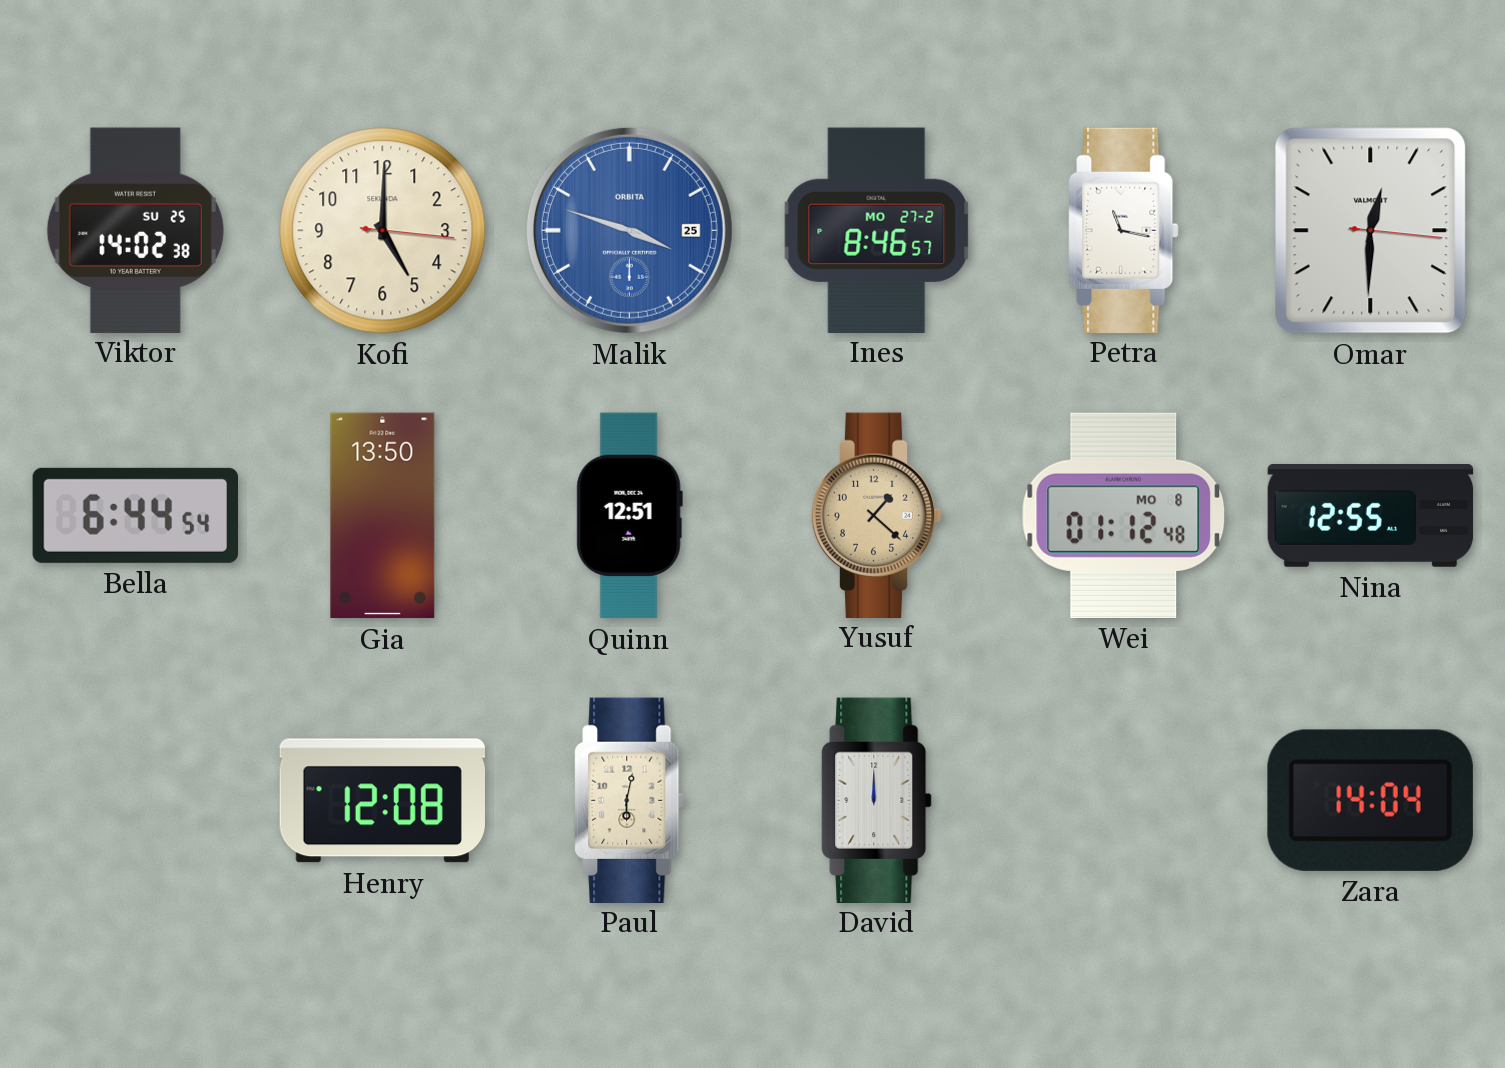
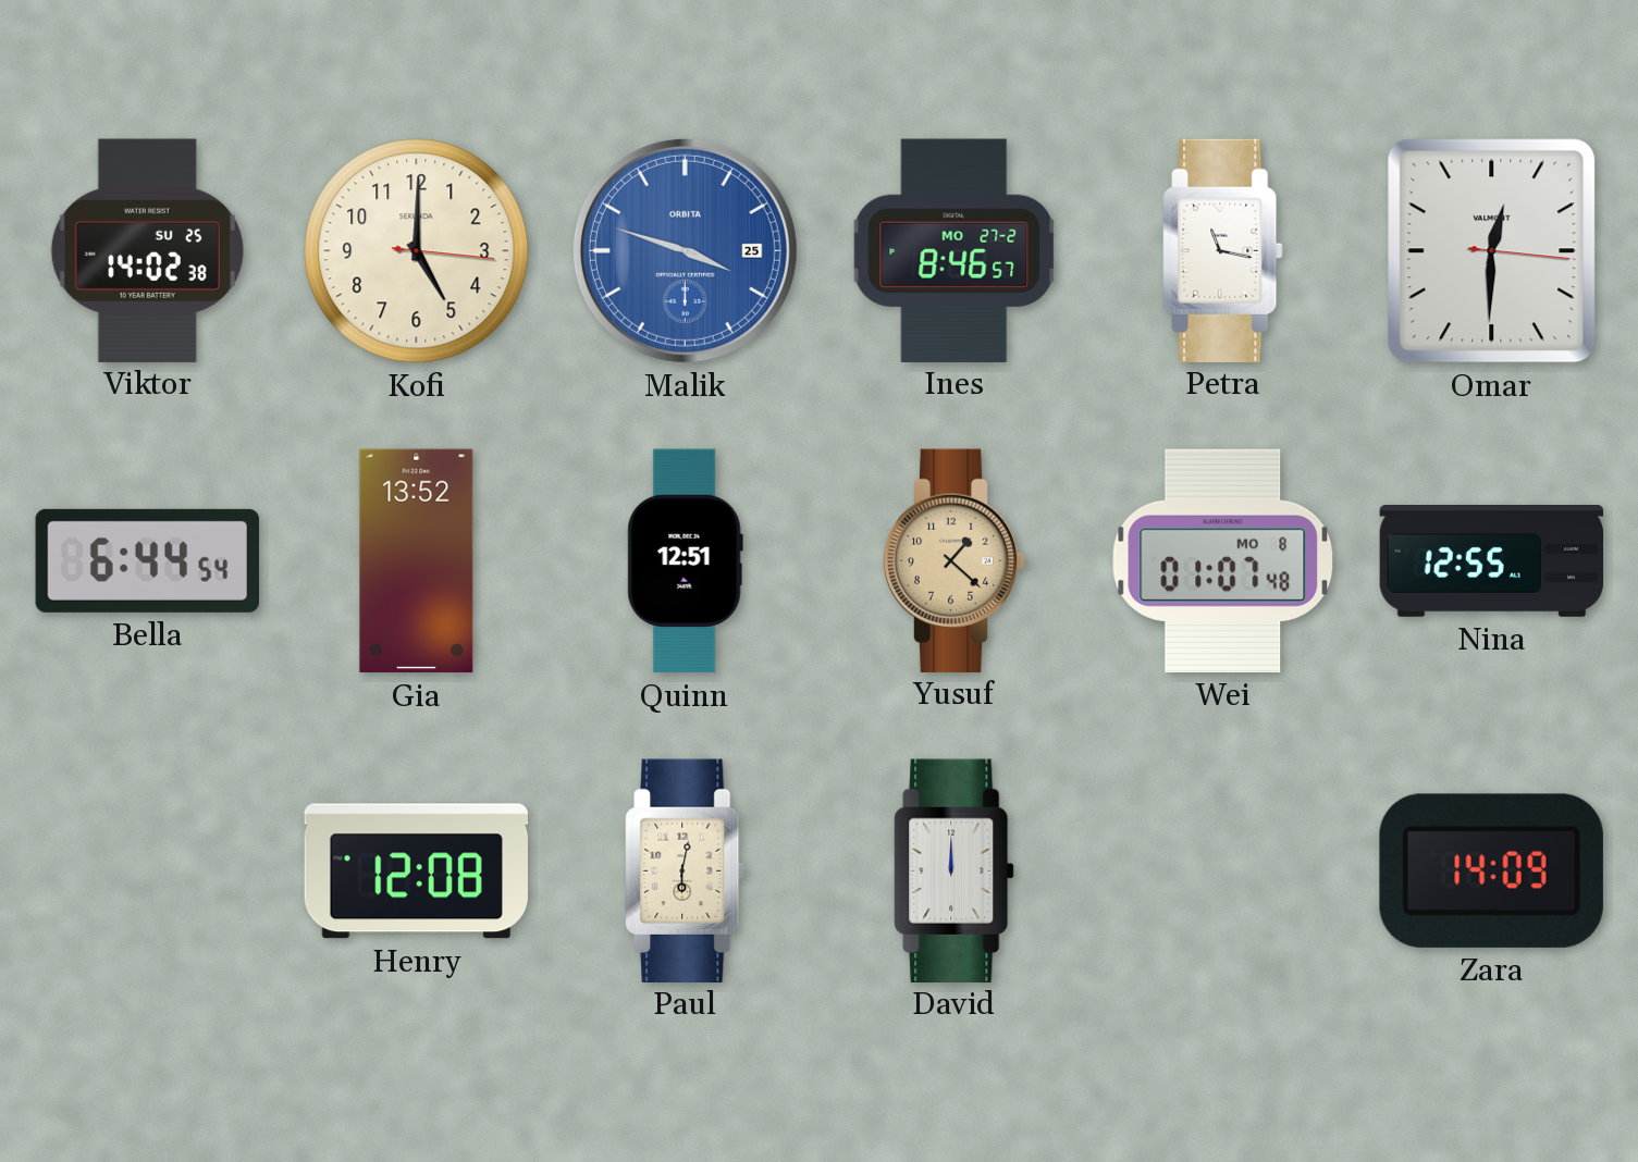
Gia: 13:50 -> 13:52
Wei: 01:12 -> 01:07
Zara: 14:04 -> 14:09
